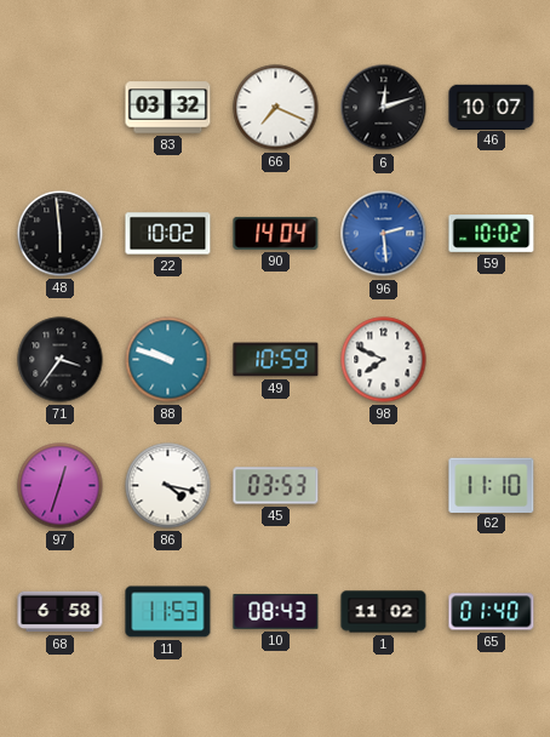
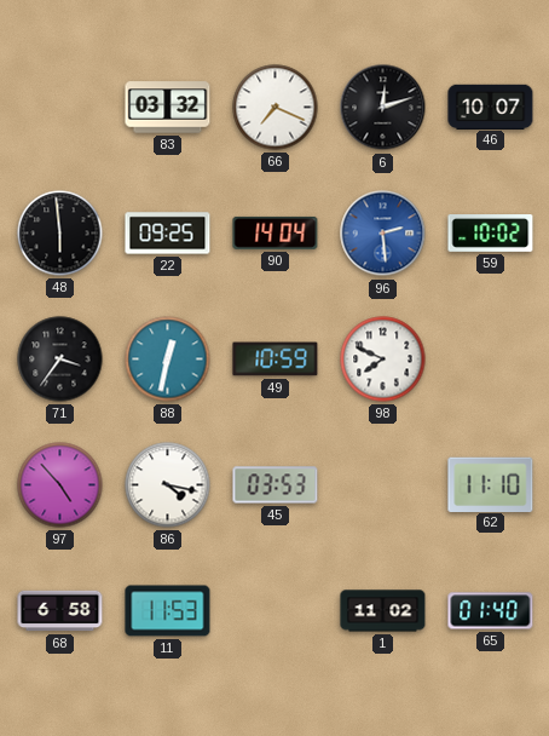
22: 10:02 -> 09:25
88: 9:48 -> 12:32
97: 12:33 -> 4:53
10: 08:43 -> none
